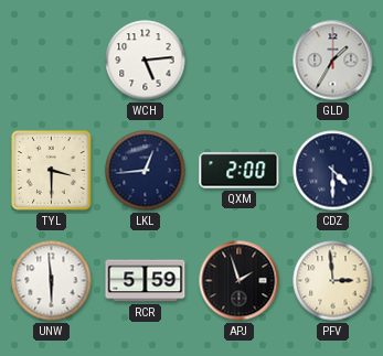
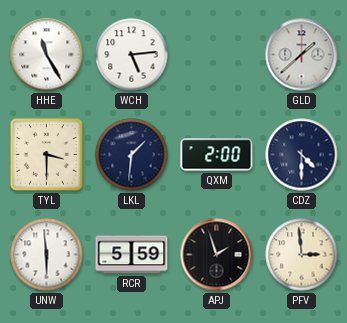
HHE: none -> 11:25
GLD: 1:35 -> 1:38
LKL: 12:44 -> 1:31
